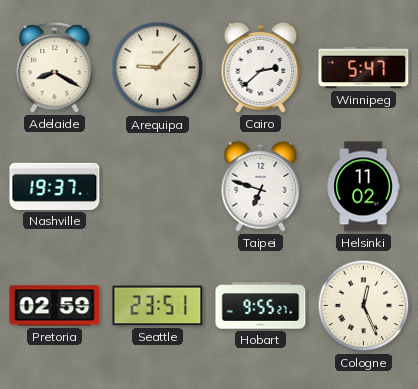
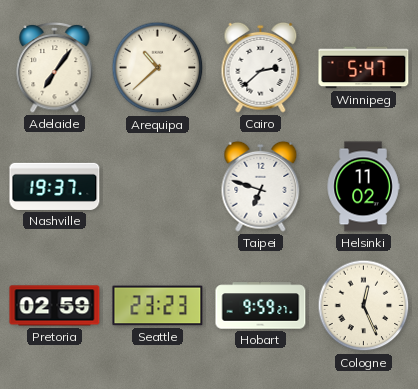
Adelaide: 8:20 -> 7:06
Arequipa: 9:07 -> 10:38
Seattle: 23:51 -> 23:23
Hobart: 9:55 -> 9:59
